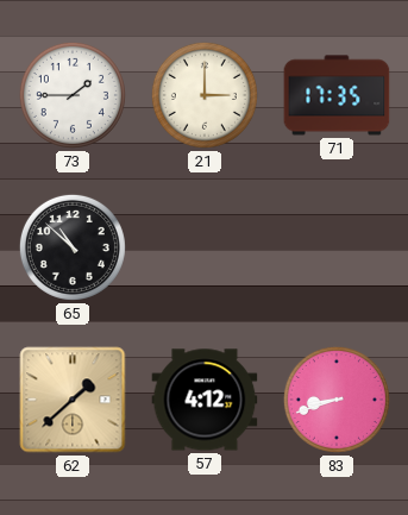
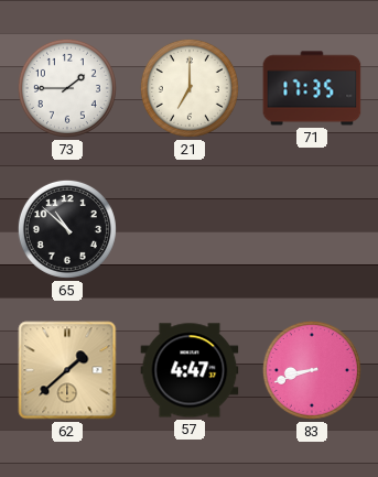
21: 3:00 -> 7:00
57: 4:12 -> 4:47
